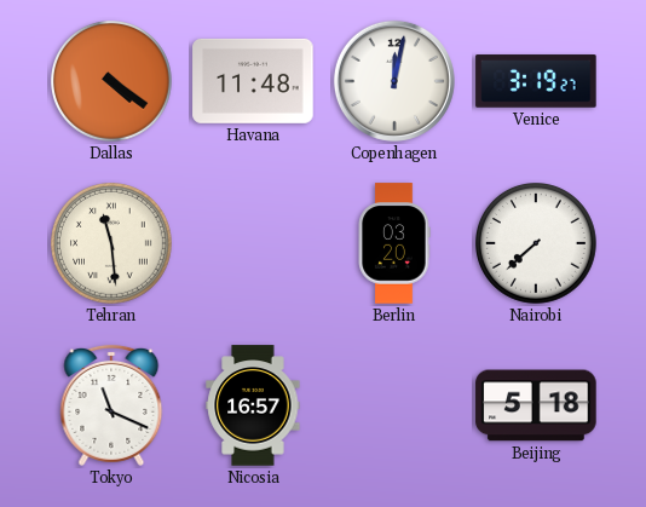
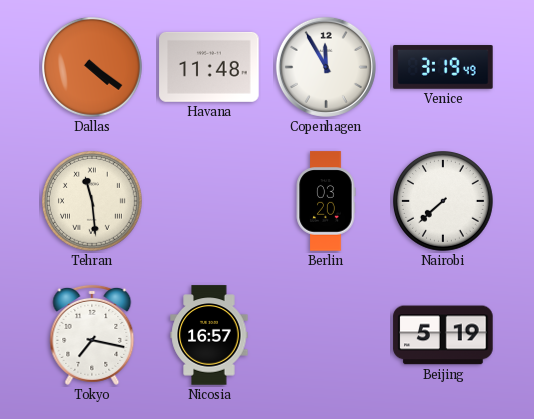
Copenhagen: 12:02 -> 11:55
Venice: 3:19:27 -> 3:19:49
Tokyo: 11:19 -> 7:17
Beijing: 5:18 -> 5:19
